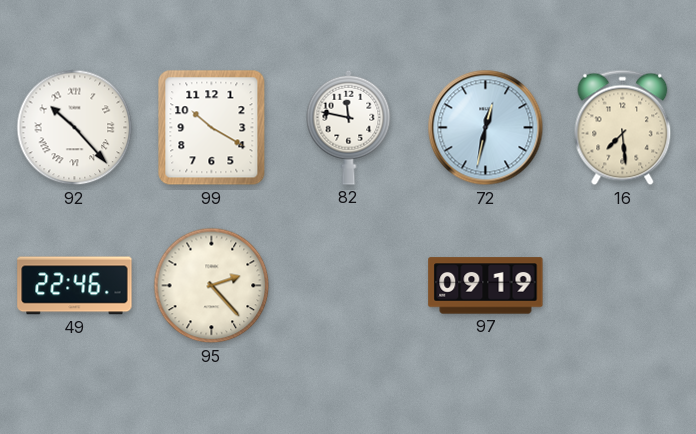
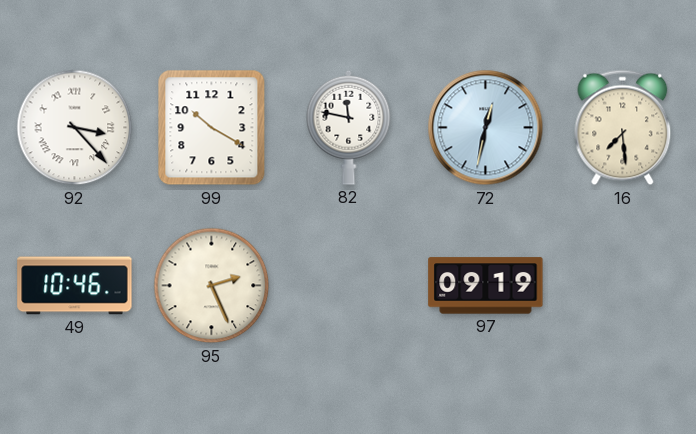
92: 10:23 -> 3:23
49: 22:46 -> 10:46
95: 2:23 -> 2:26
